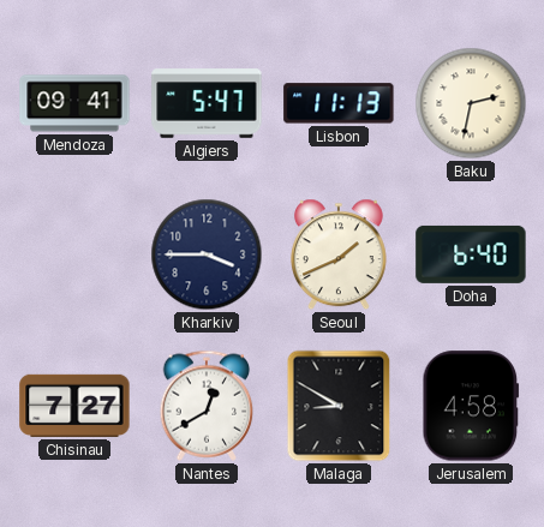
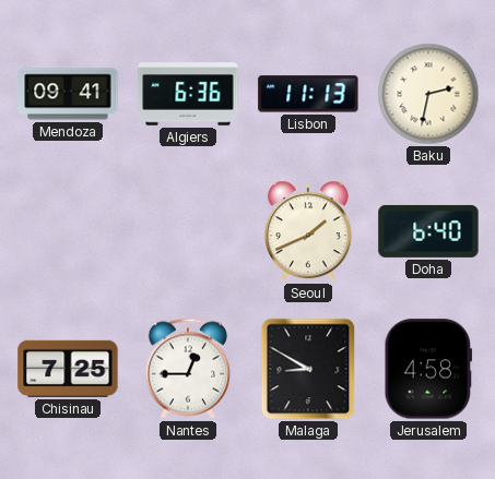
Algiers: 5:47 -> 6:36
Kharkiv: 3:45 -> none
Chisinau: 7:27 -> 7:25
Nantes: 12:40 -> 12:45
